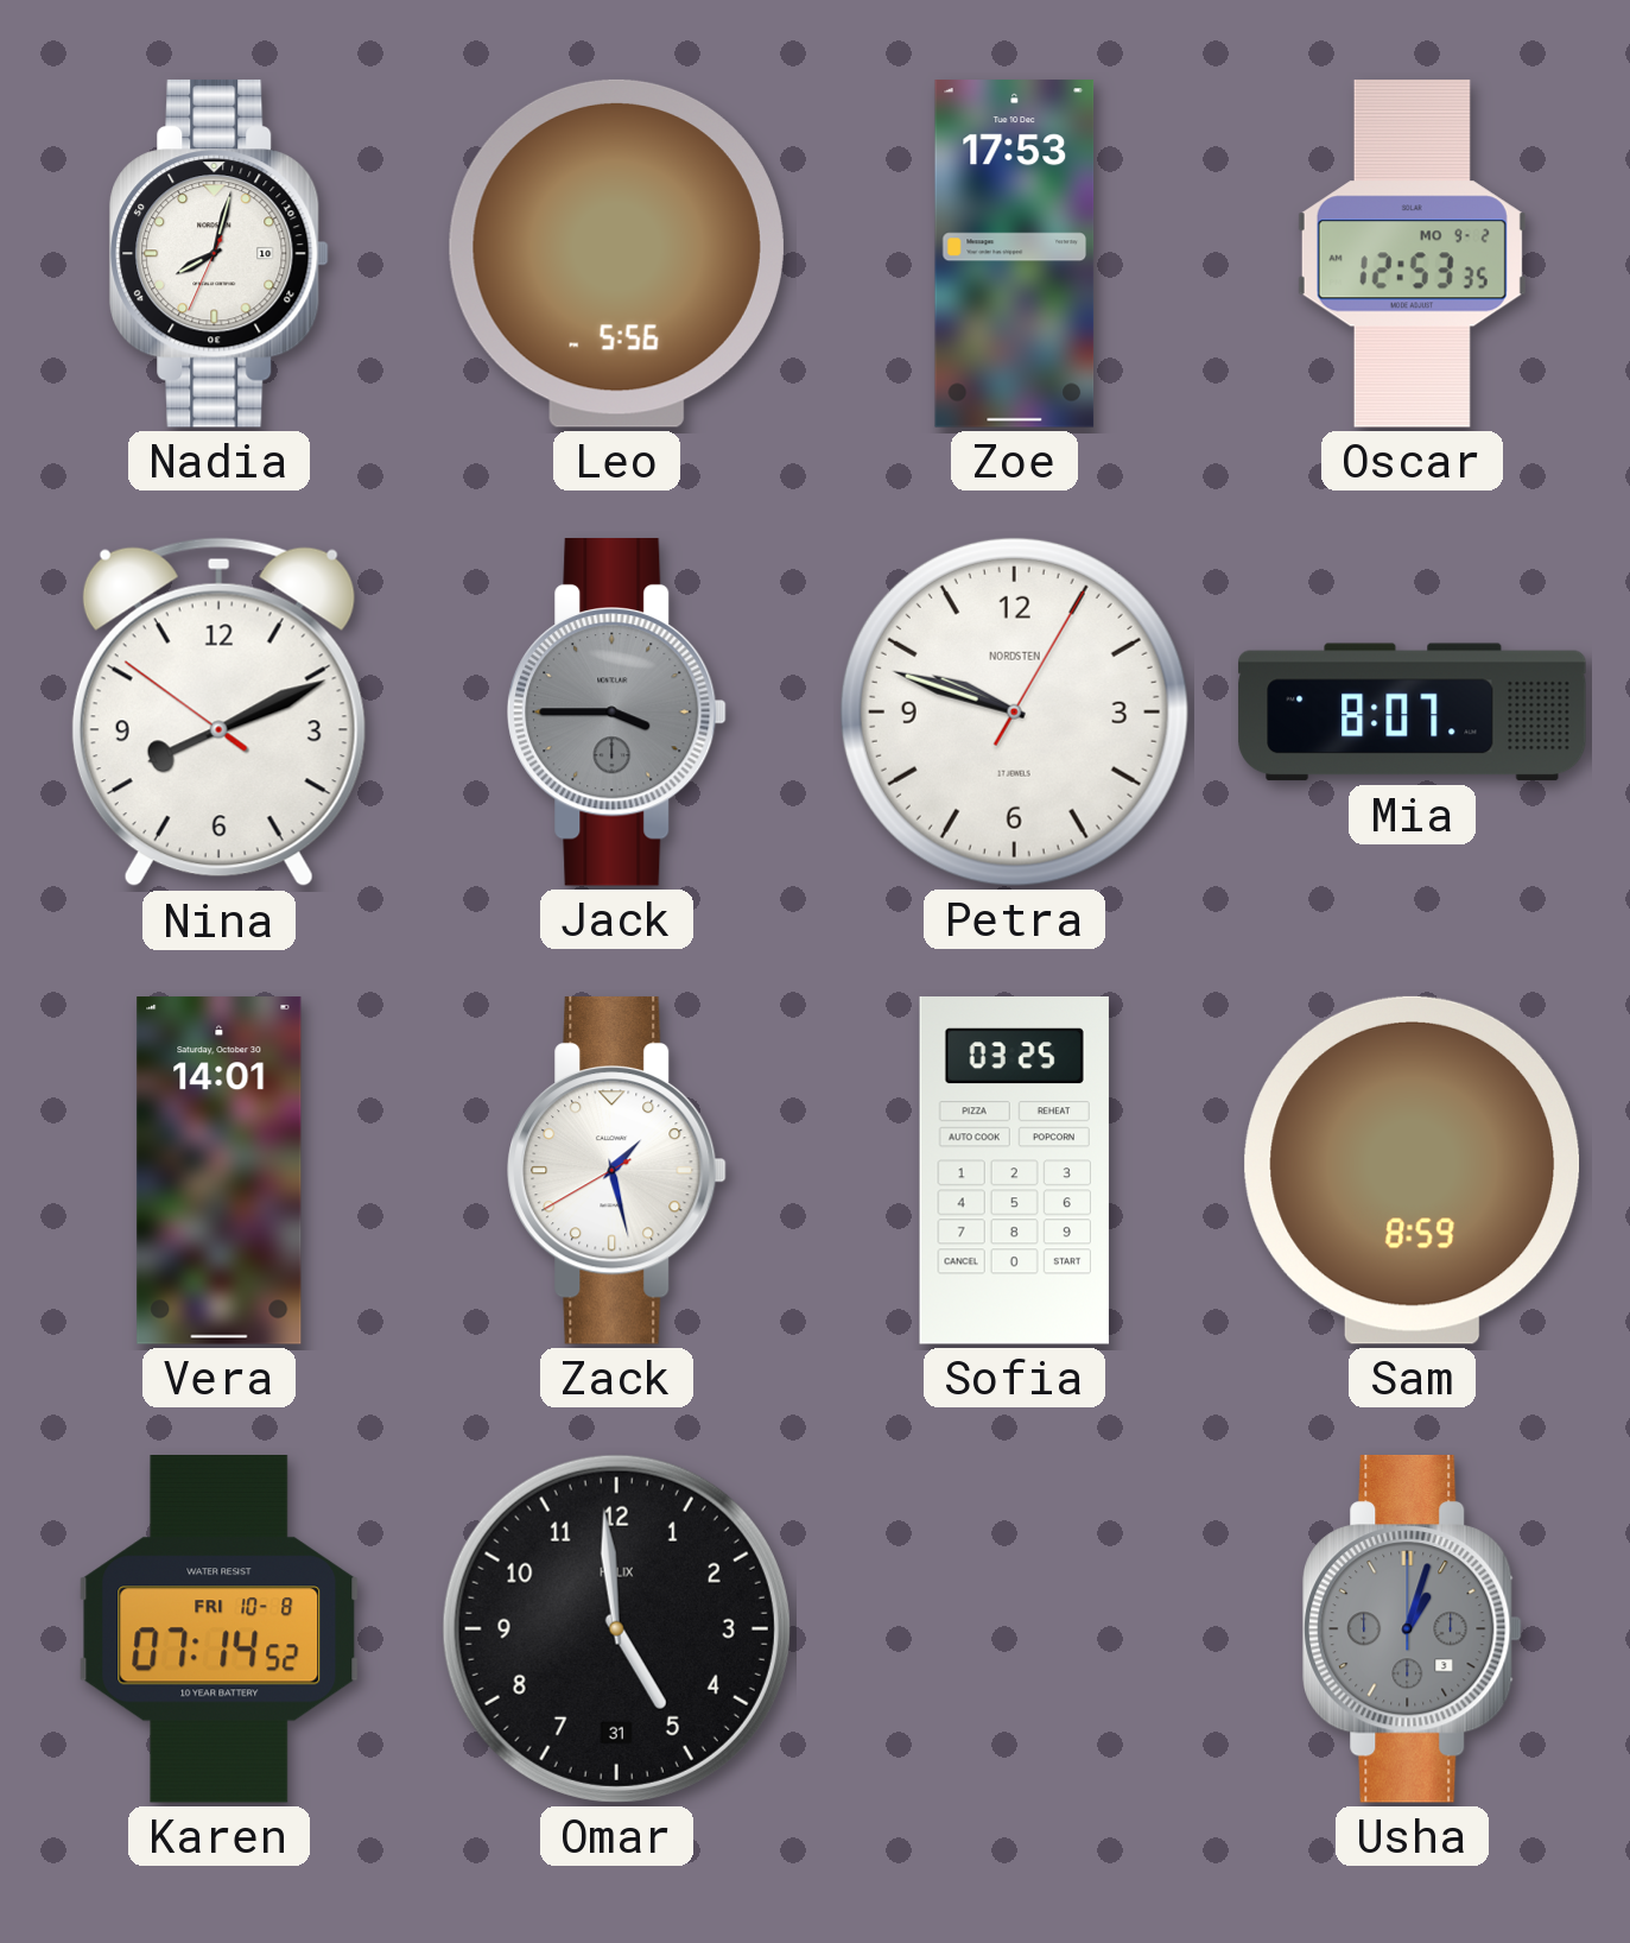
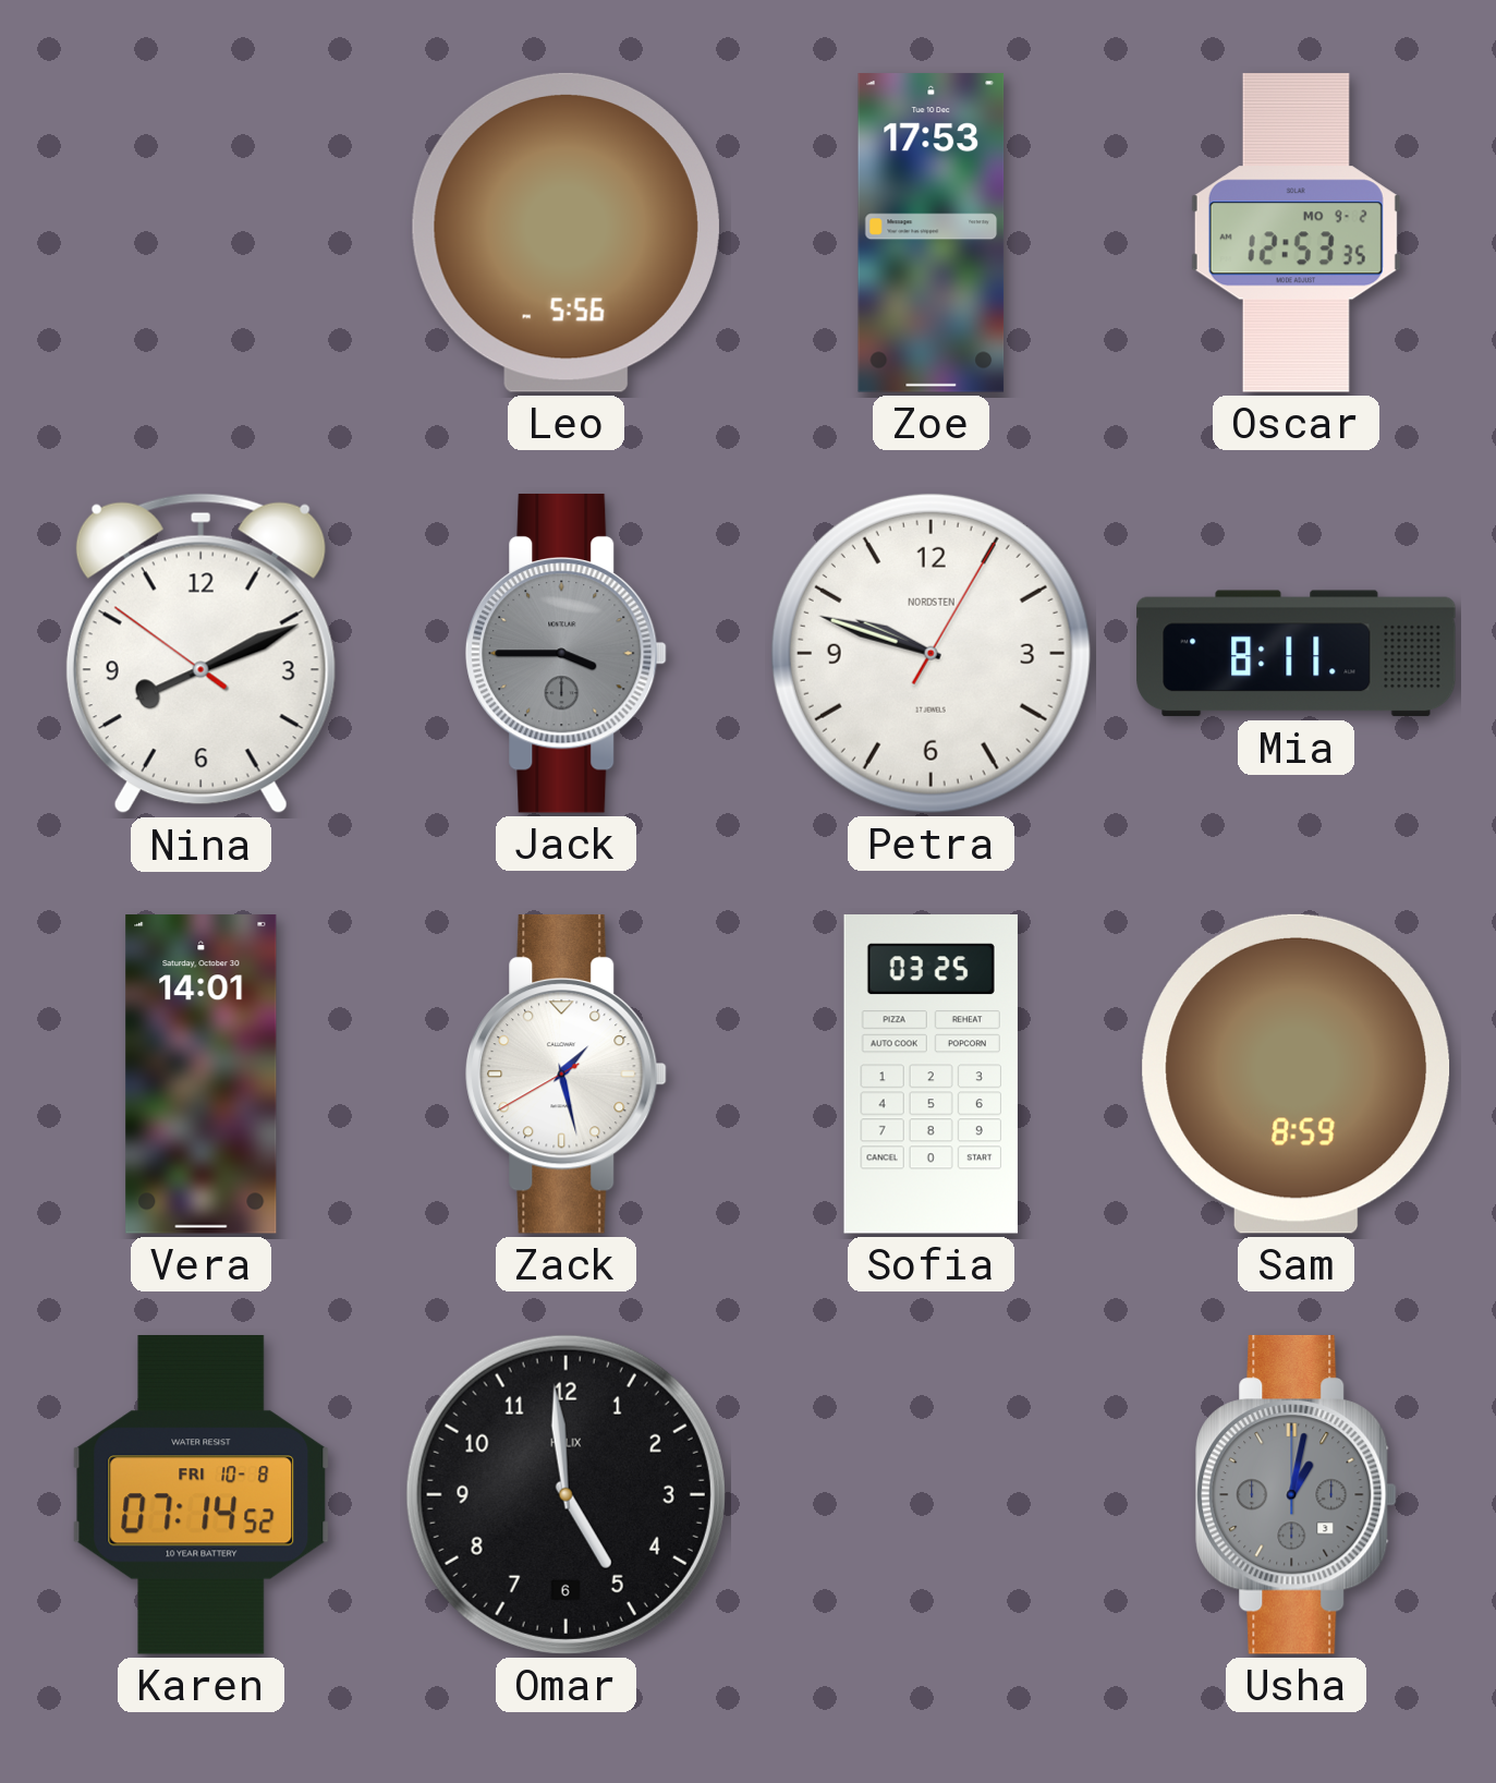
Nadia: 8:02 -> none
Mia: 8:07 -> 8:11
Omar date: 31 -> 6
Usha: 1:03 -> 1:02
